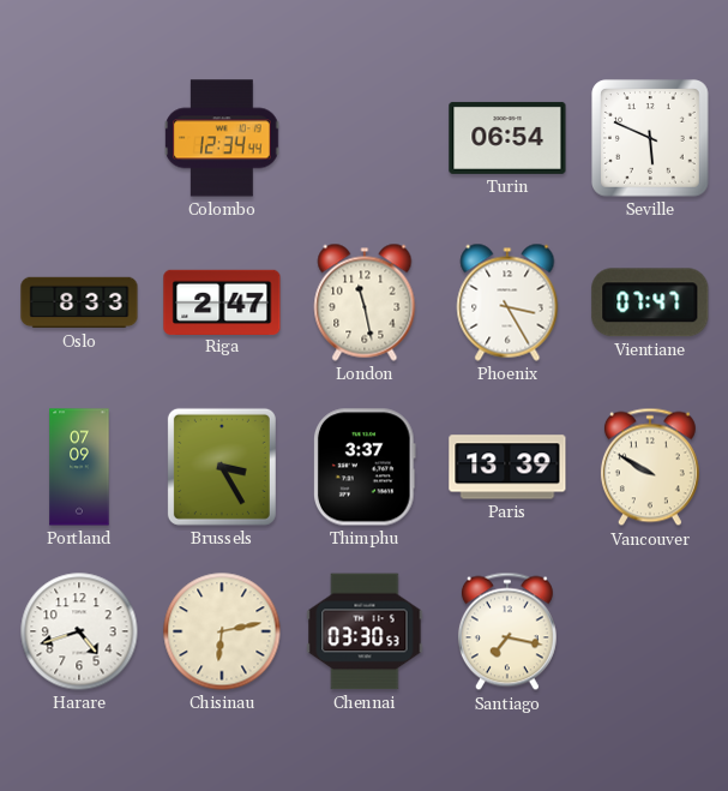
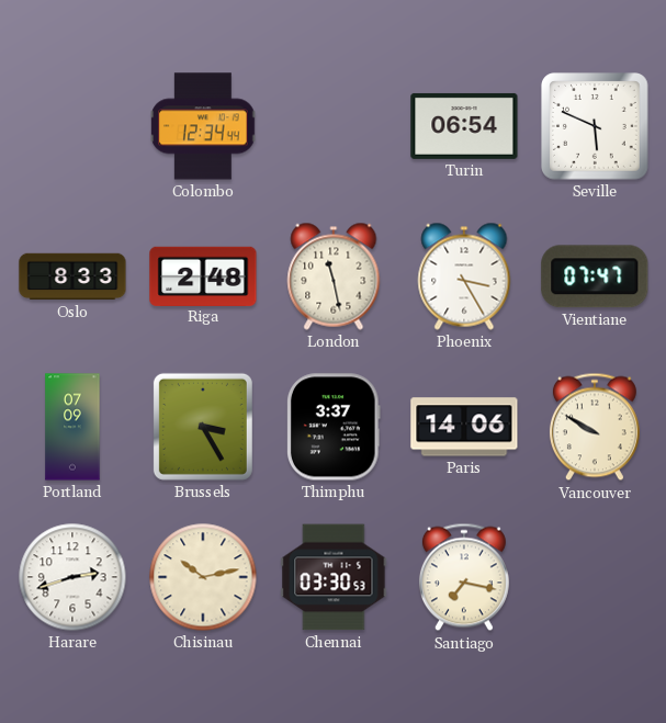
Riga: 2:47 -> 2:48
Paris: 13:39 -> 14:06
Harare: 4:42 -> 2:42
Chisinau: 6:13 -> 10:13
